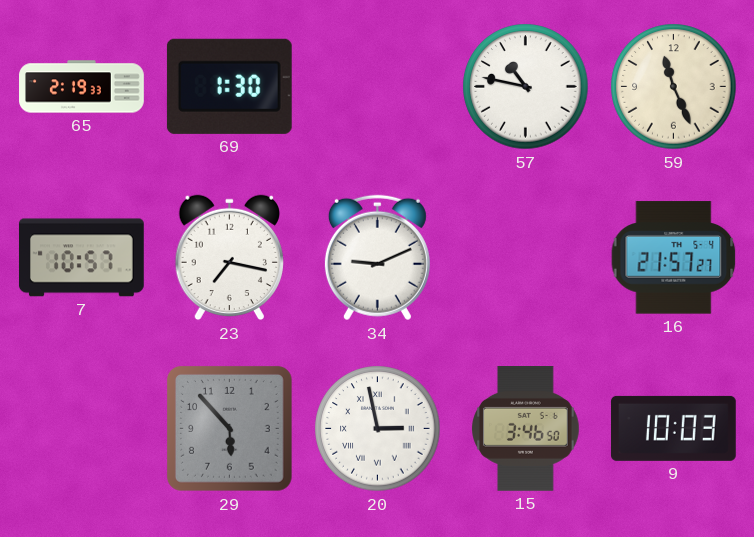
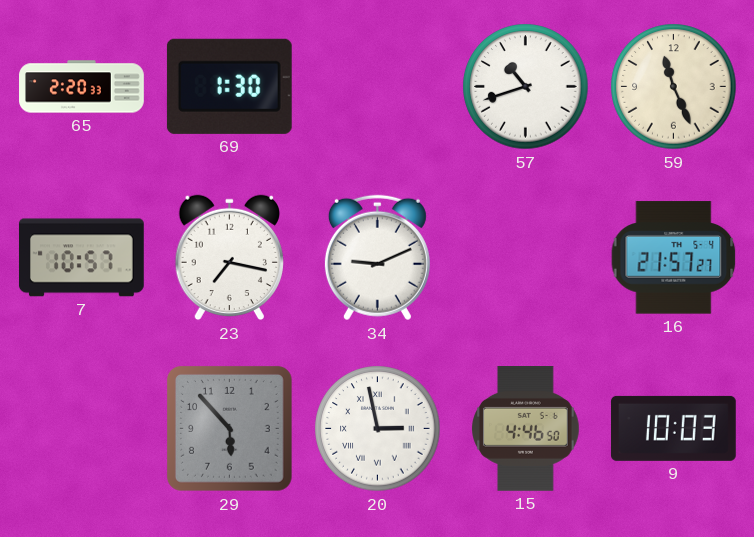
65: 2:19 -> 2:20
57: 10:47 -> 10:42
15: 3:46 -> 4:46
